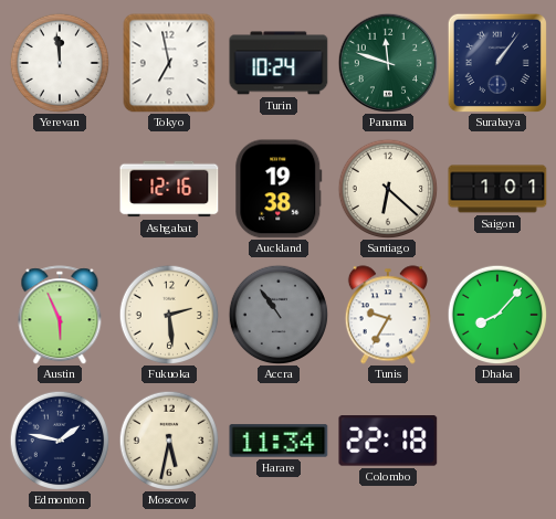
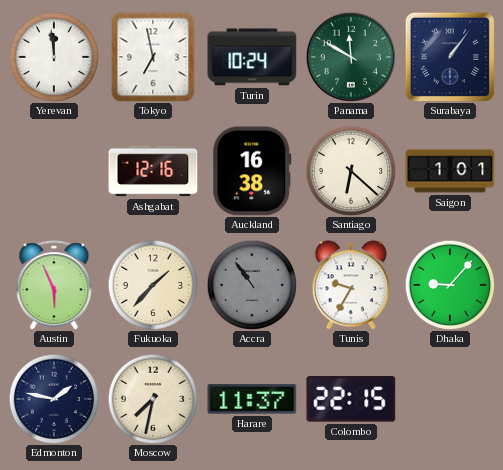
Panama: 11:48 -> 11:50
Auckland: 19:38 -> 16:38
Fukuoka: 2:29 -> 1:37
Dhaka: 8:07 -> 9:07
Moscow: 5:32 -> 7:32
Harare: 11:34 -> 11:37
Colombo: 22:18 -> 22:15
